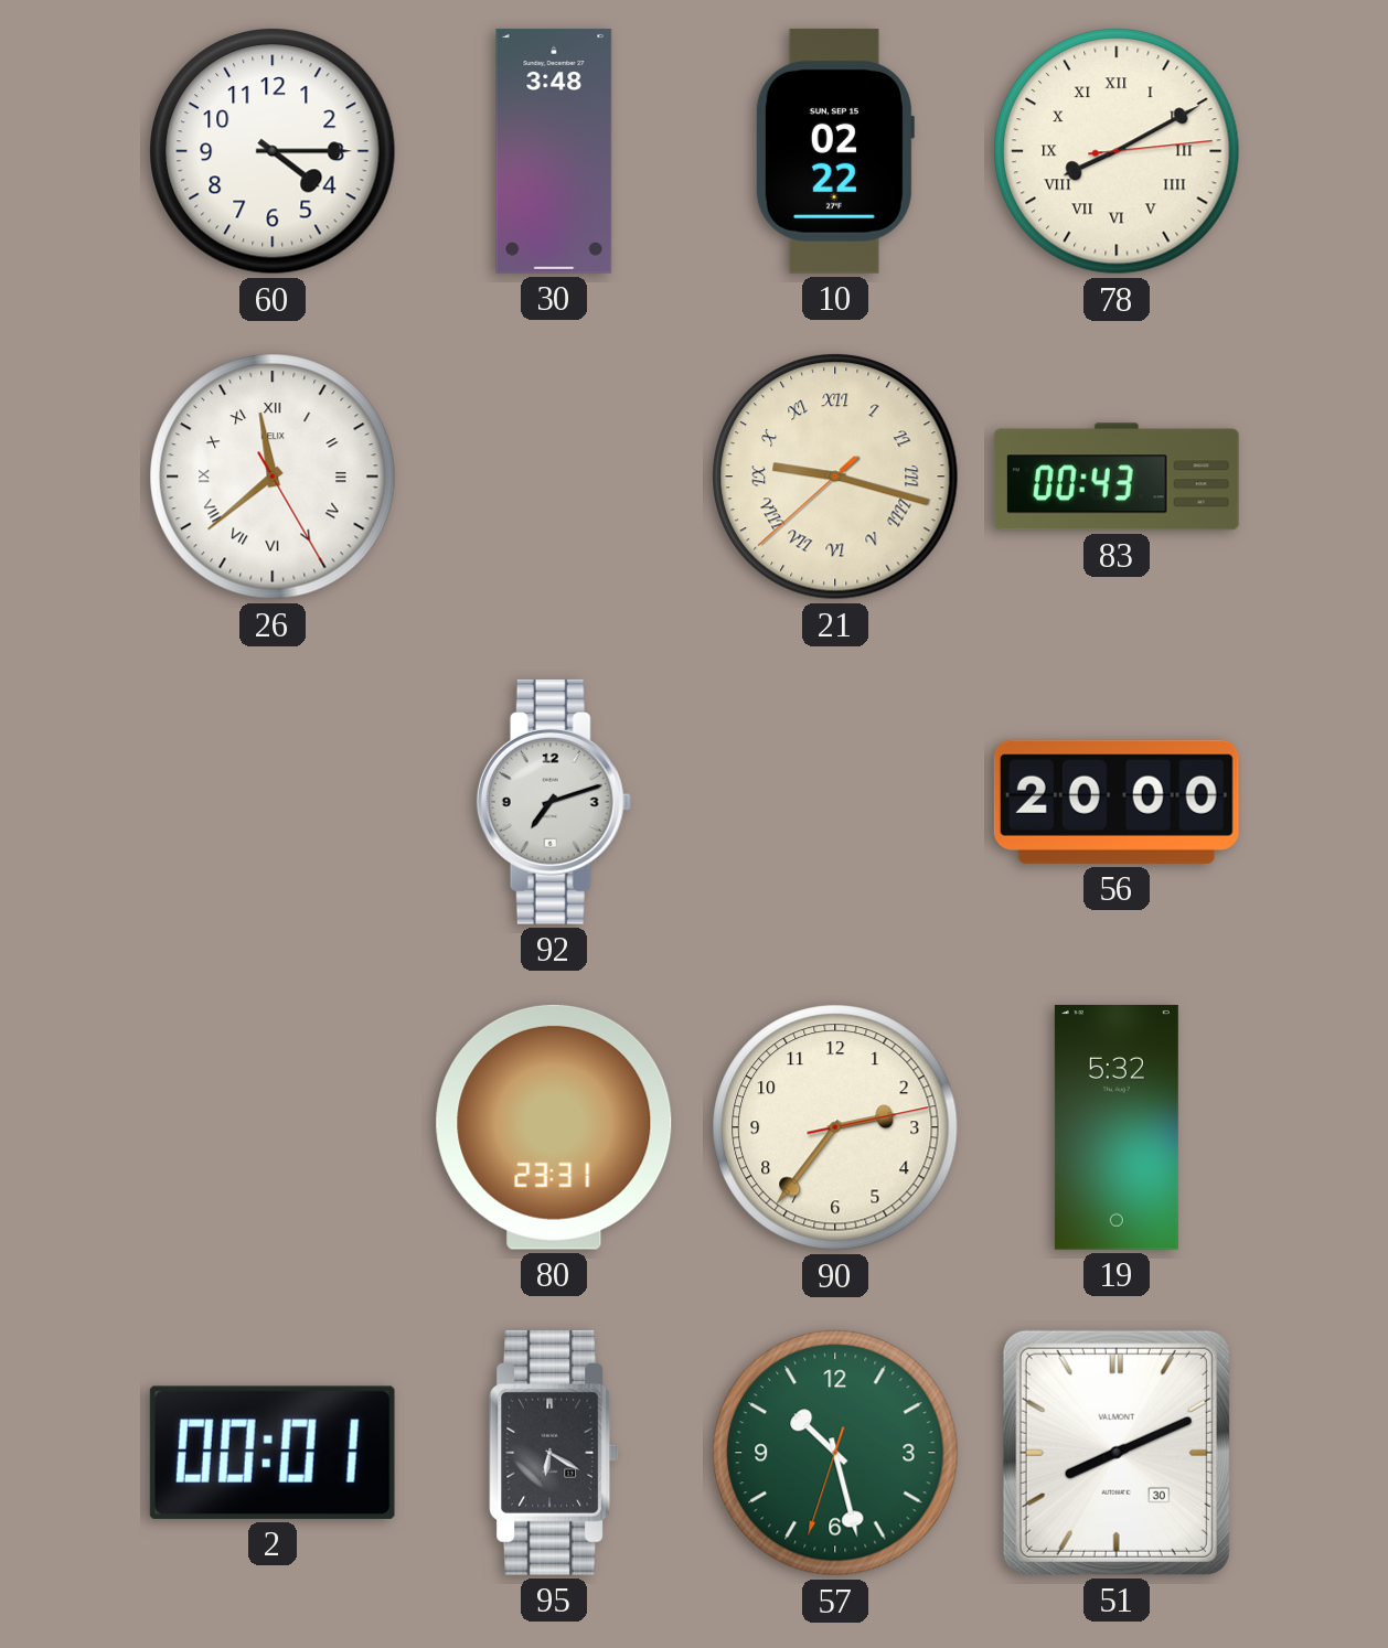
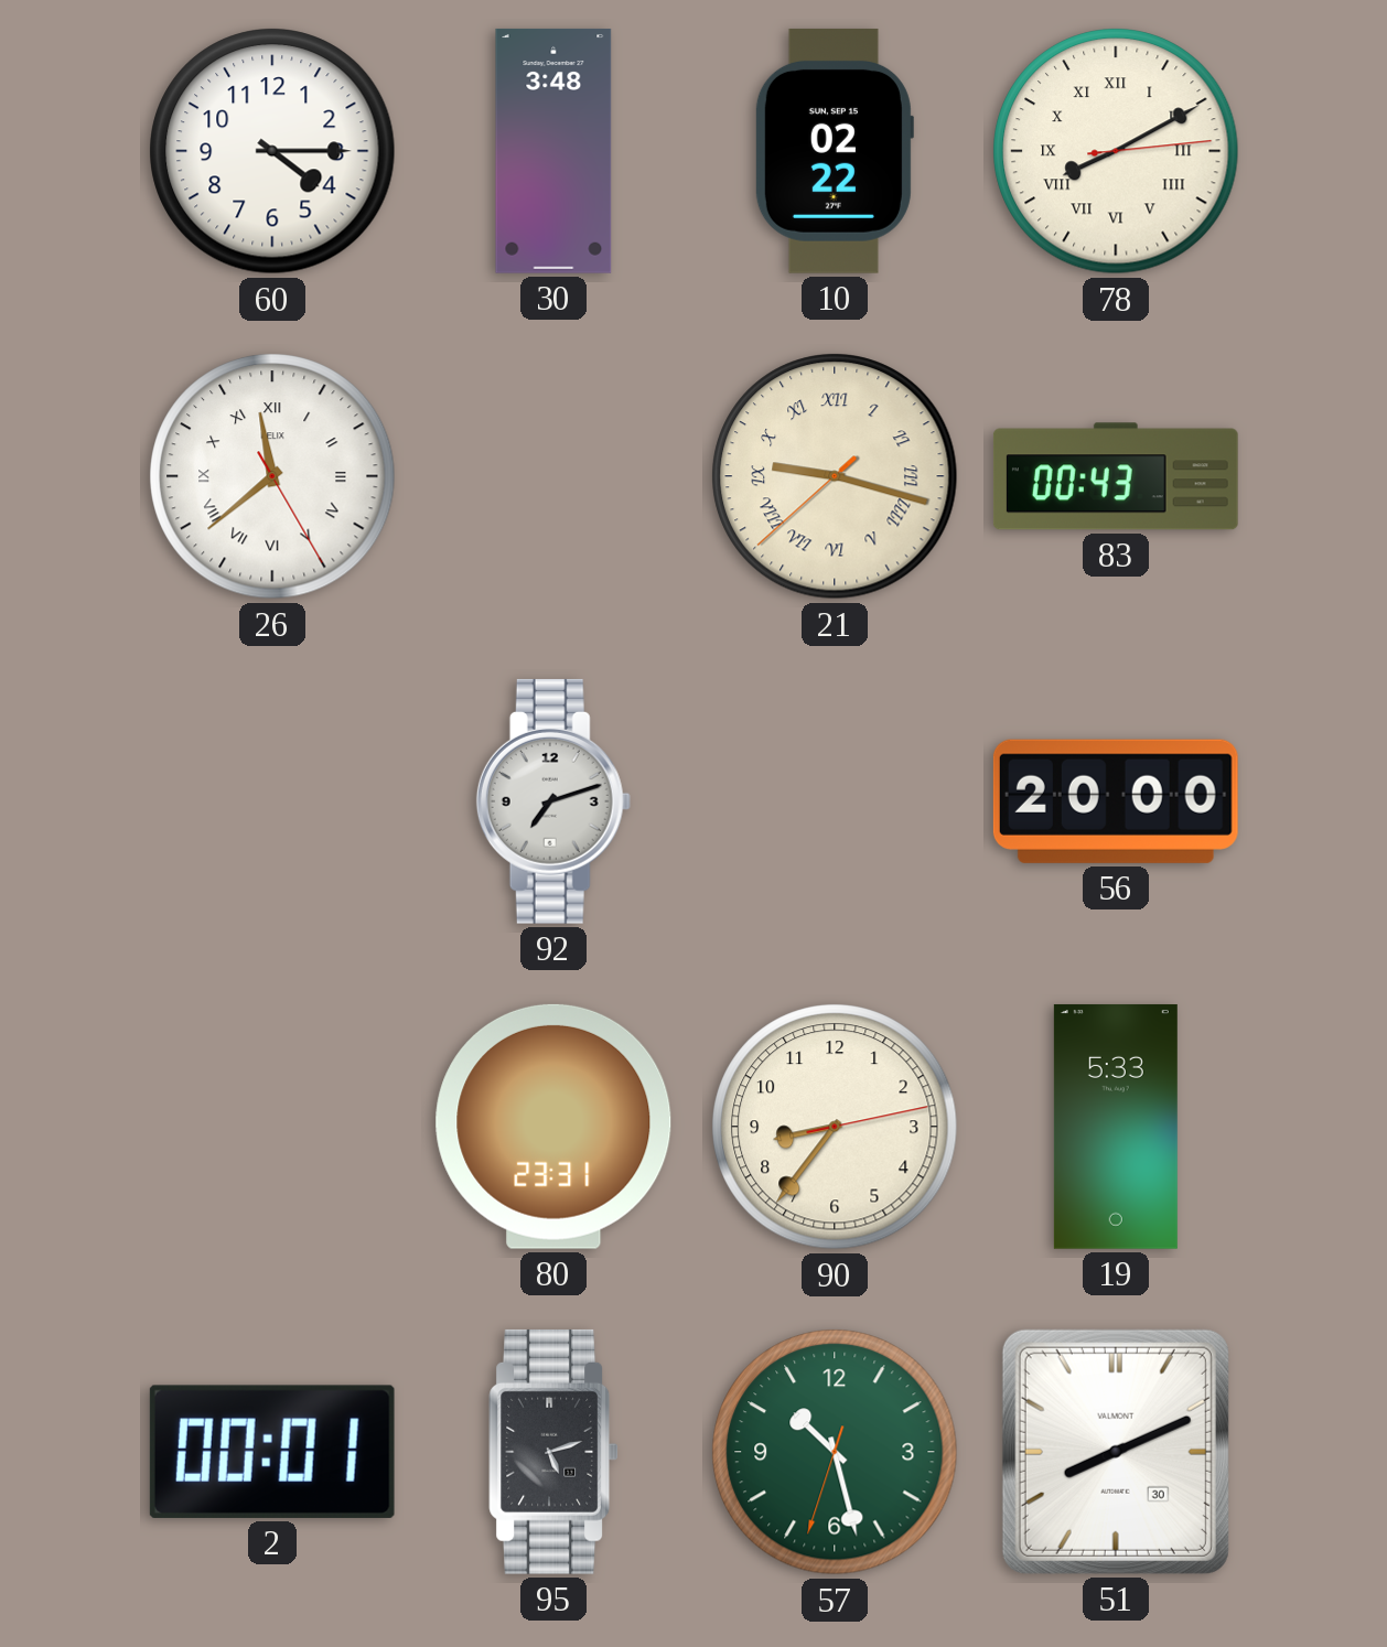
90: 2:36 -> 8:36
19: 5:32 -> 5:33
95: 6:20 -> 5:12
